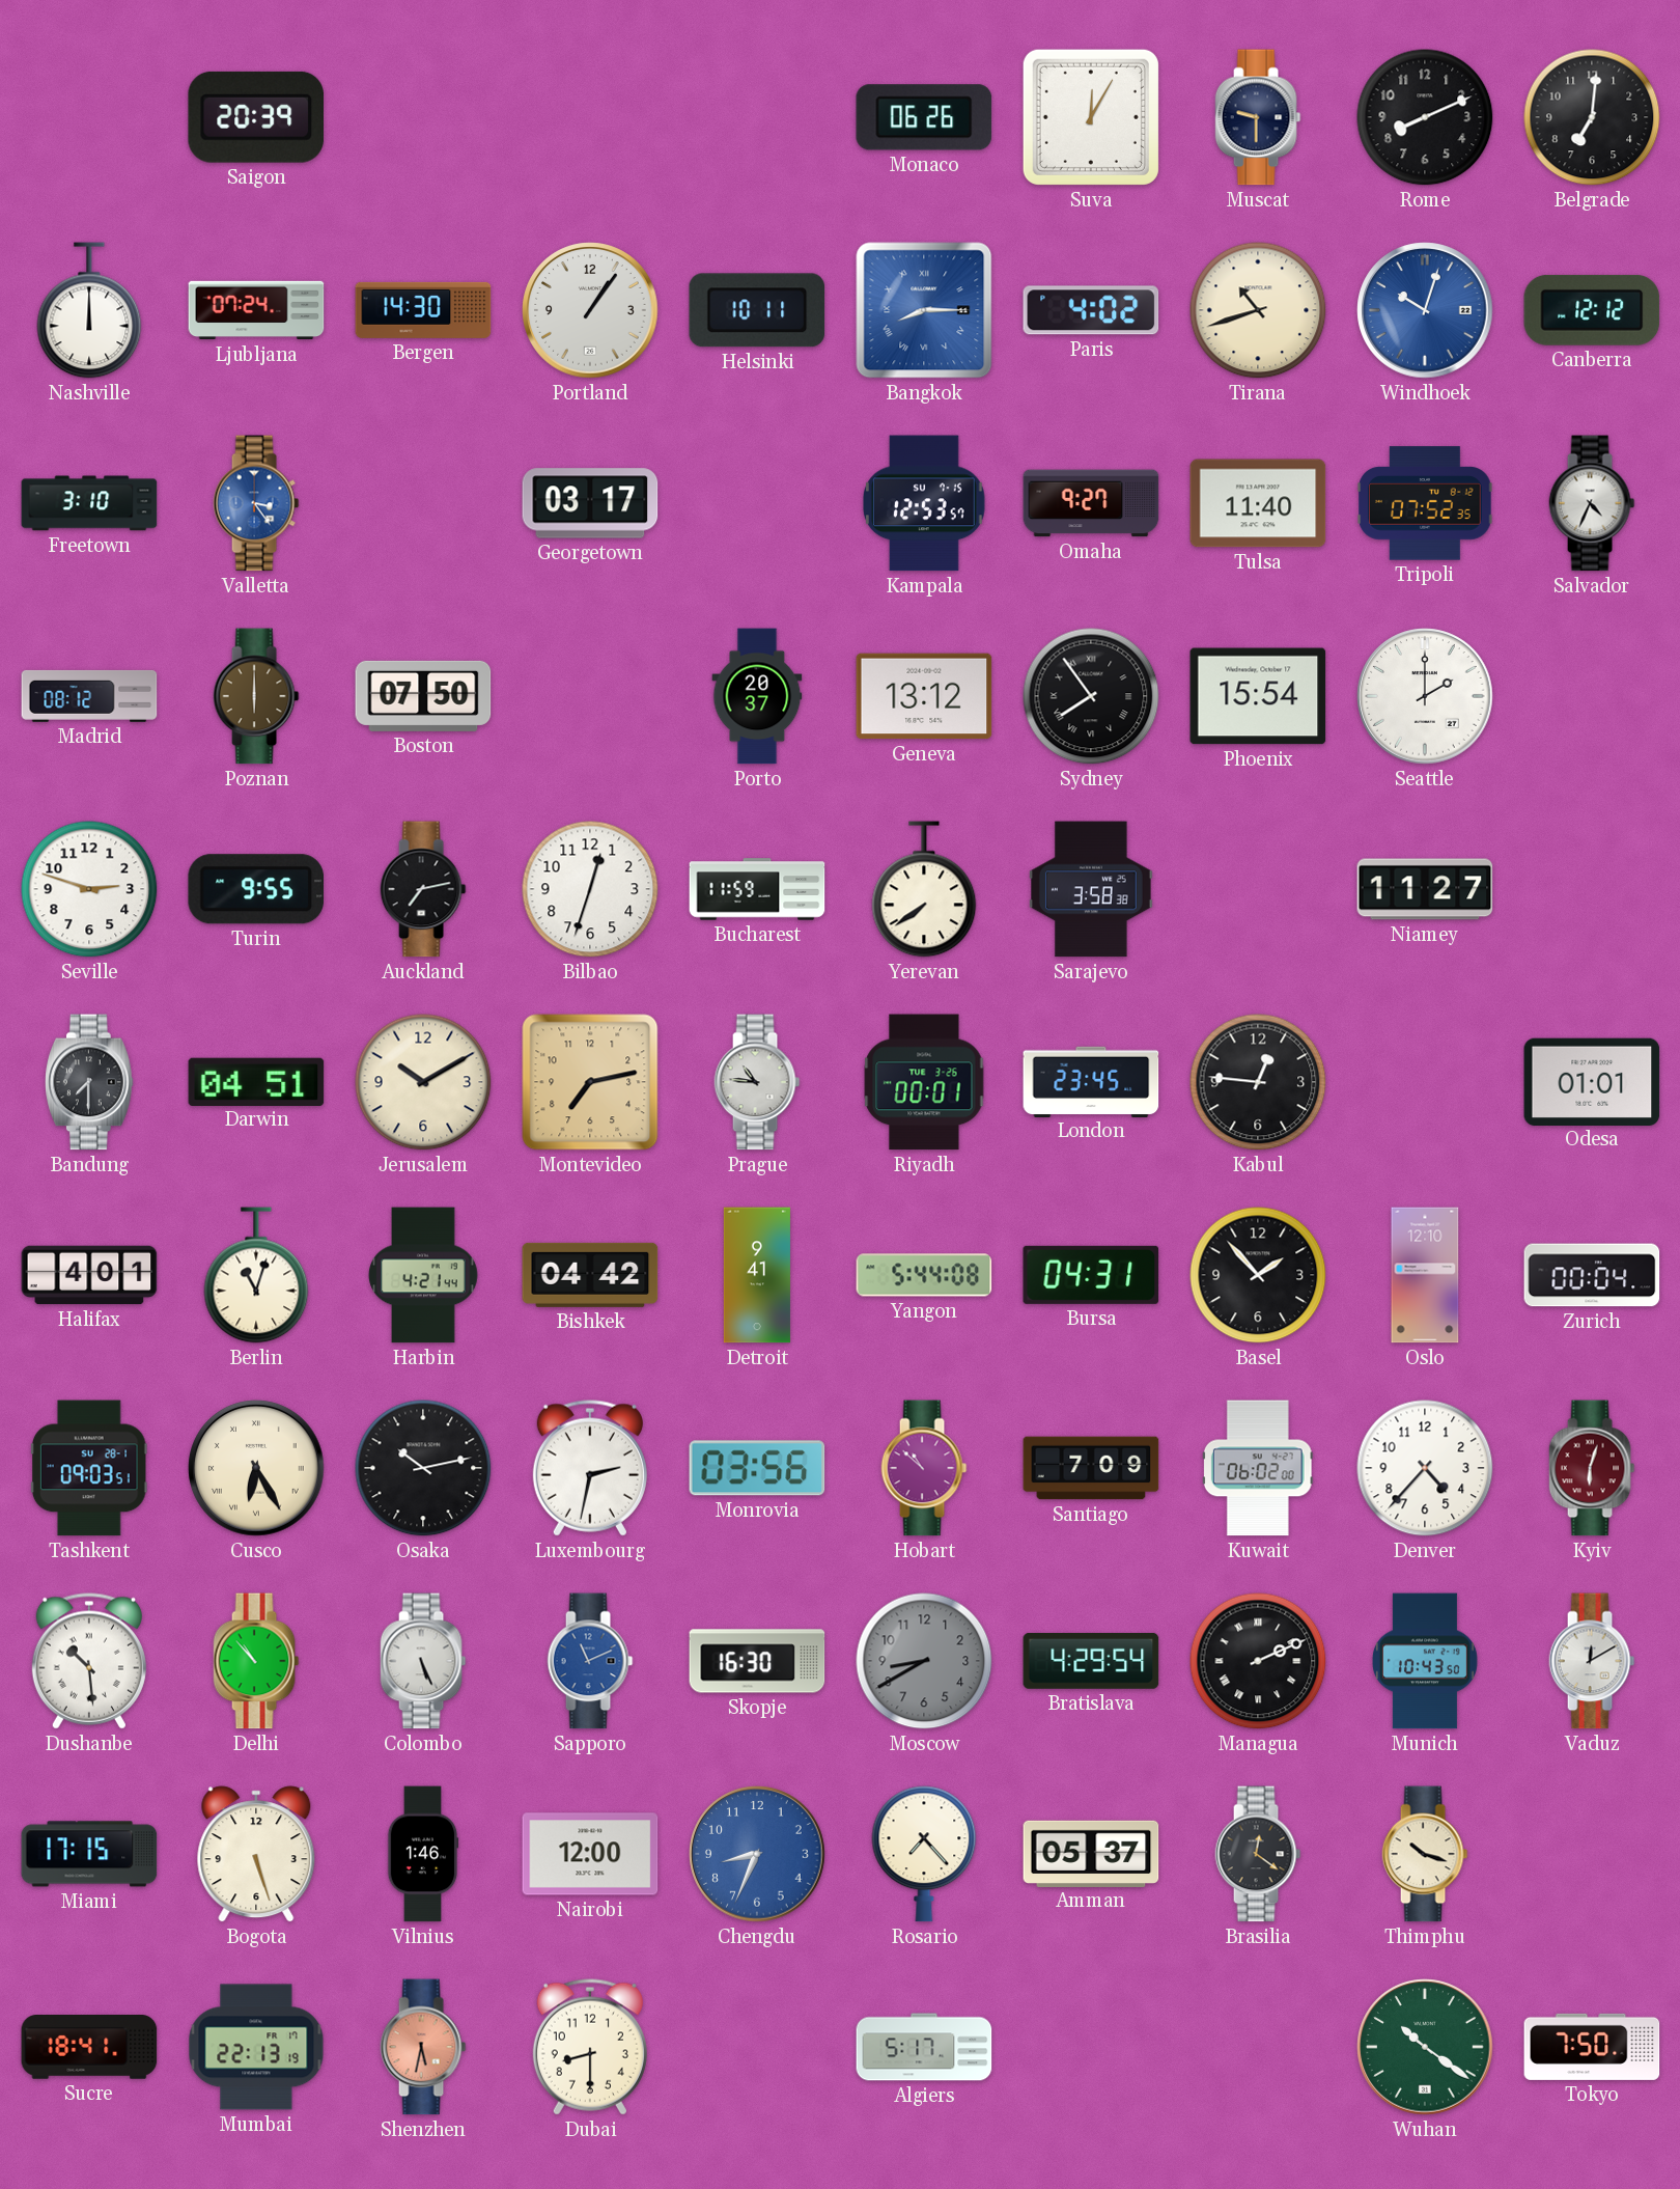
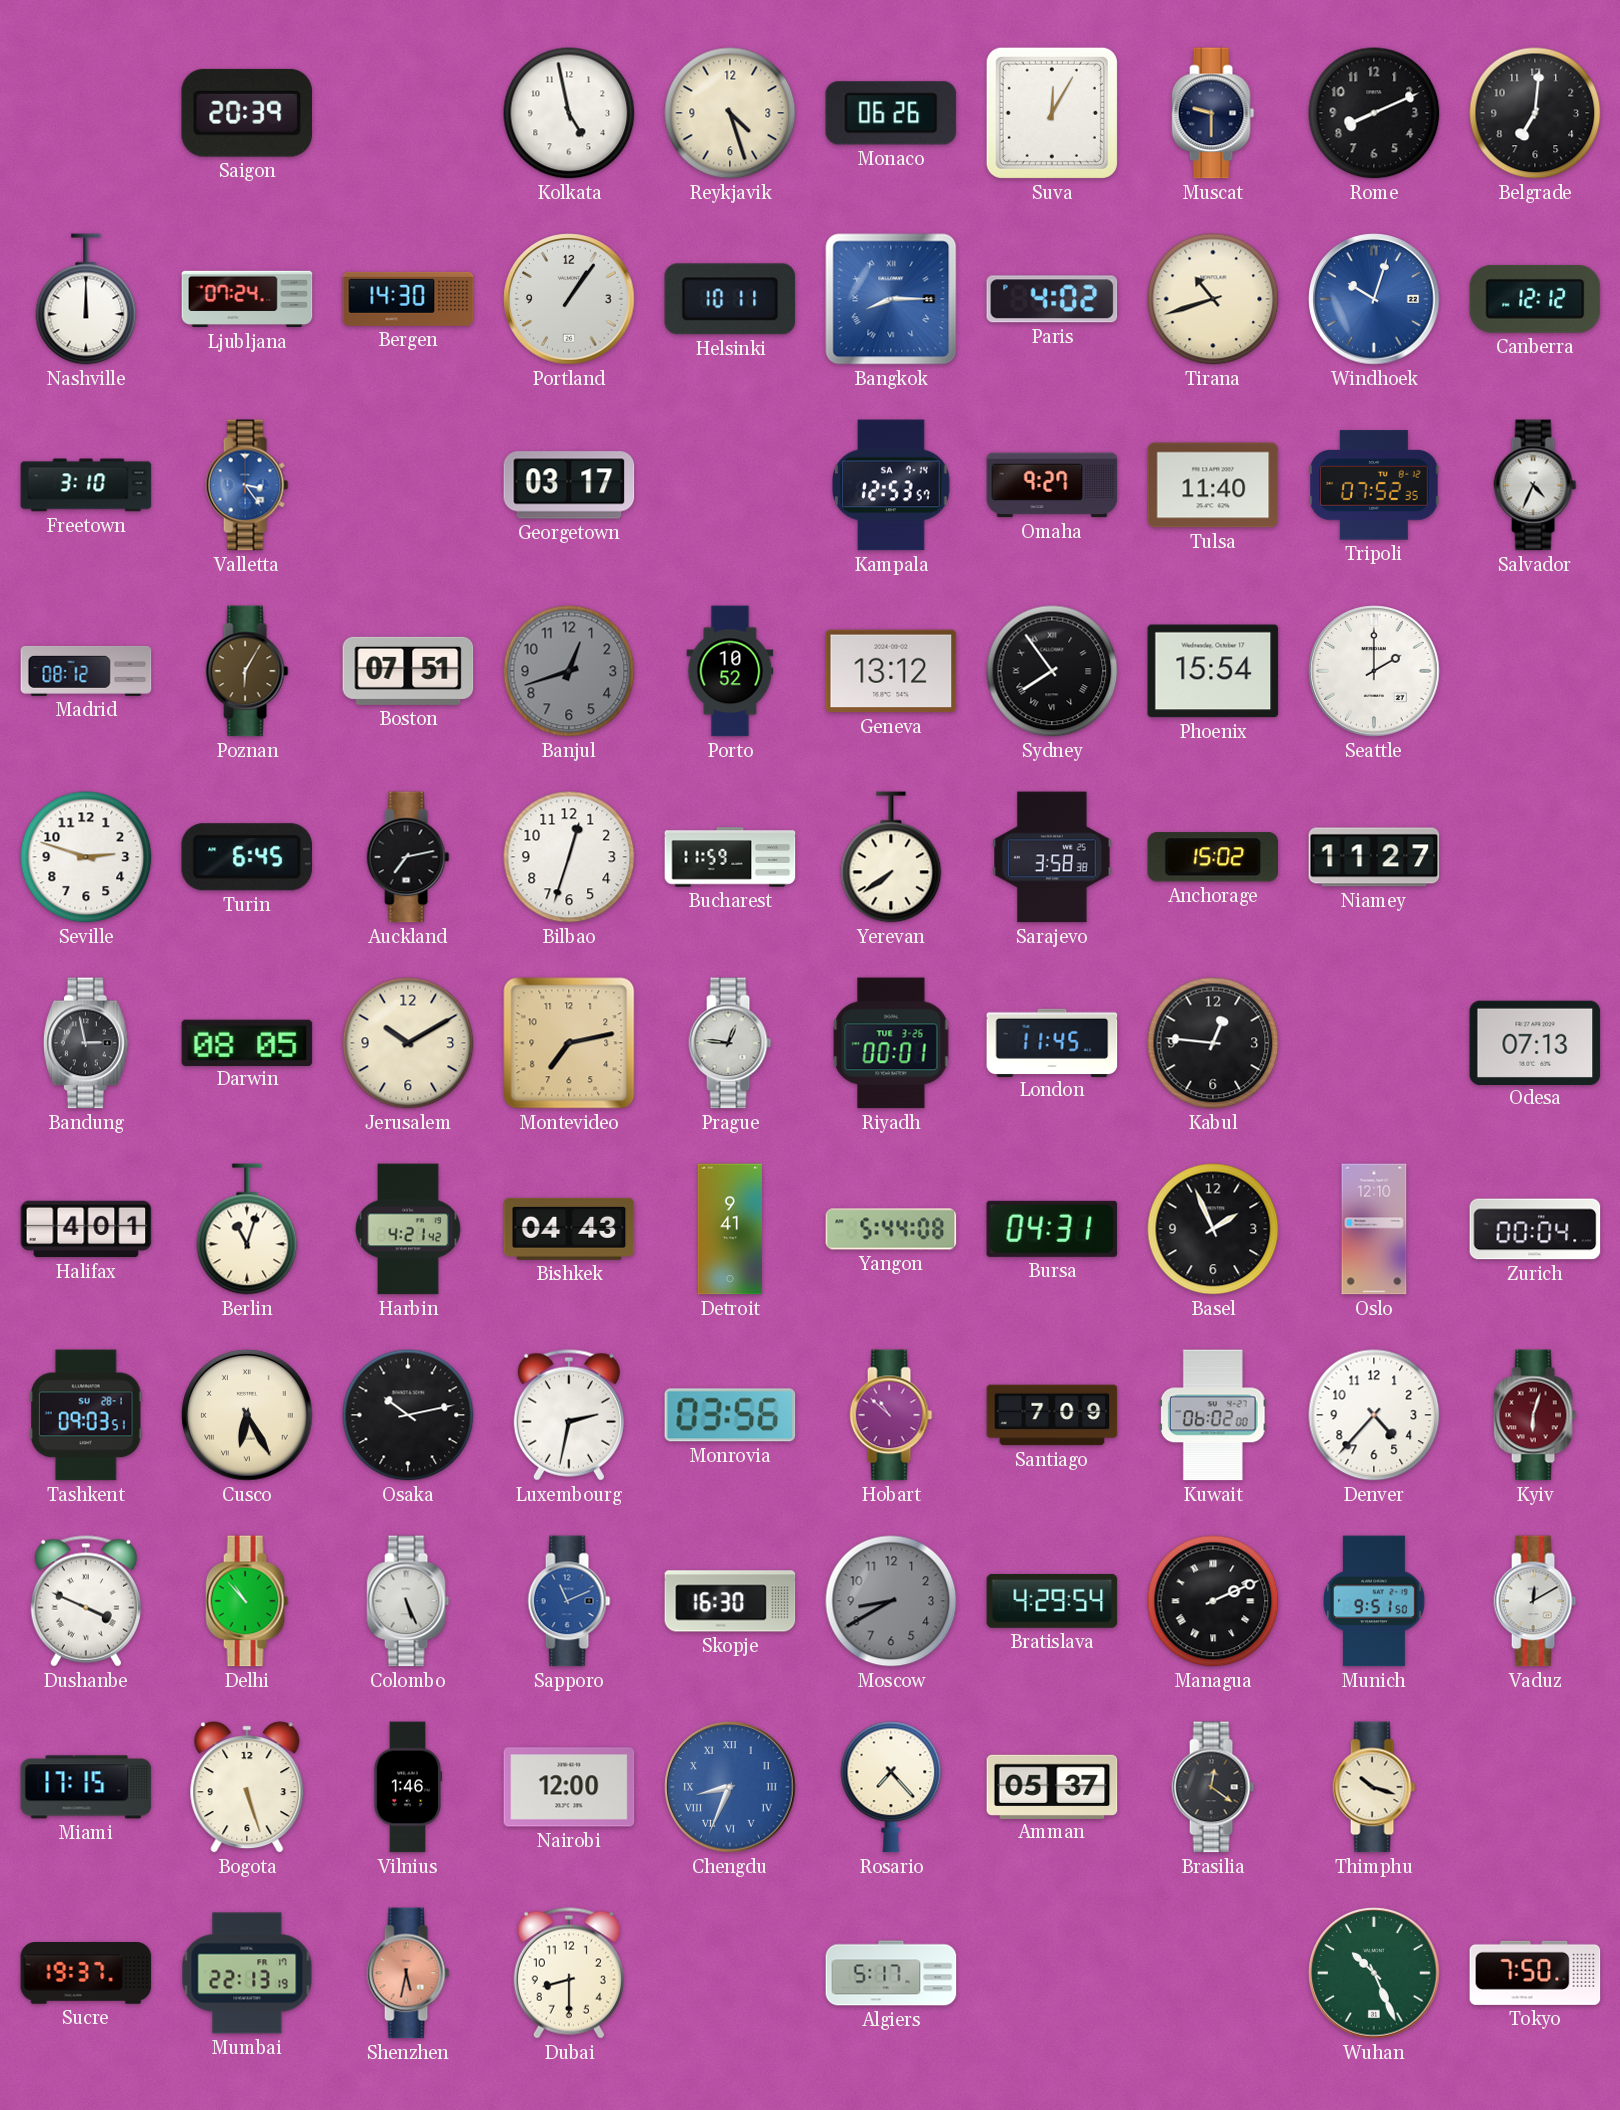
Kolkata: none -> 4:58
Reykjavik: none -> 4:27
Kampala date: SU 7-15 -> SA 7-14
Poznan: 6:00 -> 6:05
Boston: 07:50 -> 07:51
Banjul: none -> 12:42
Porto: 20:37 -> 10:52
Turin: 9:55 -> 6:45
Anchorage: none -> 15:02
Bandung: 7:30 -> 2:58
Darwin: 04:51 -> 08:05
Prague: 10:46 -> 12:46
London: 23:45 -> 11:45
Odesa: 01:01 -> 07:13
Harbin: 4:21:44 -> 4:21:42
Bishkek: 04:42 -> 04:43
Basel: 1:53 -> 1:56
Dushanbe: 10:29 -> 3:49
Munich: 10:43 -> 9:51
Chengdu numerals: Arabic -> Roman
Sucre: 18:41 -> 19:37
Wuhan: 10:21 -> 10:26
